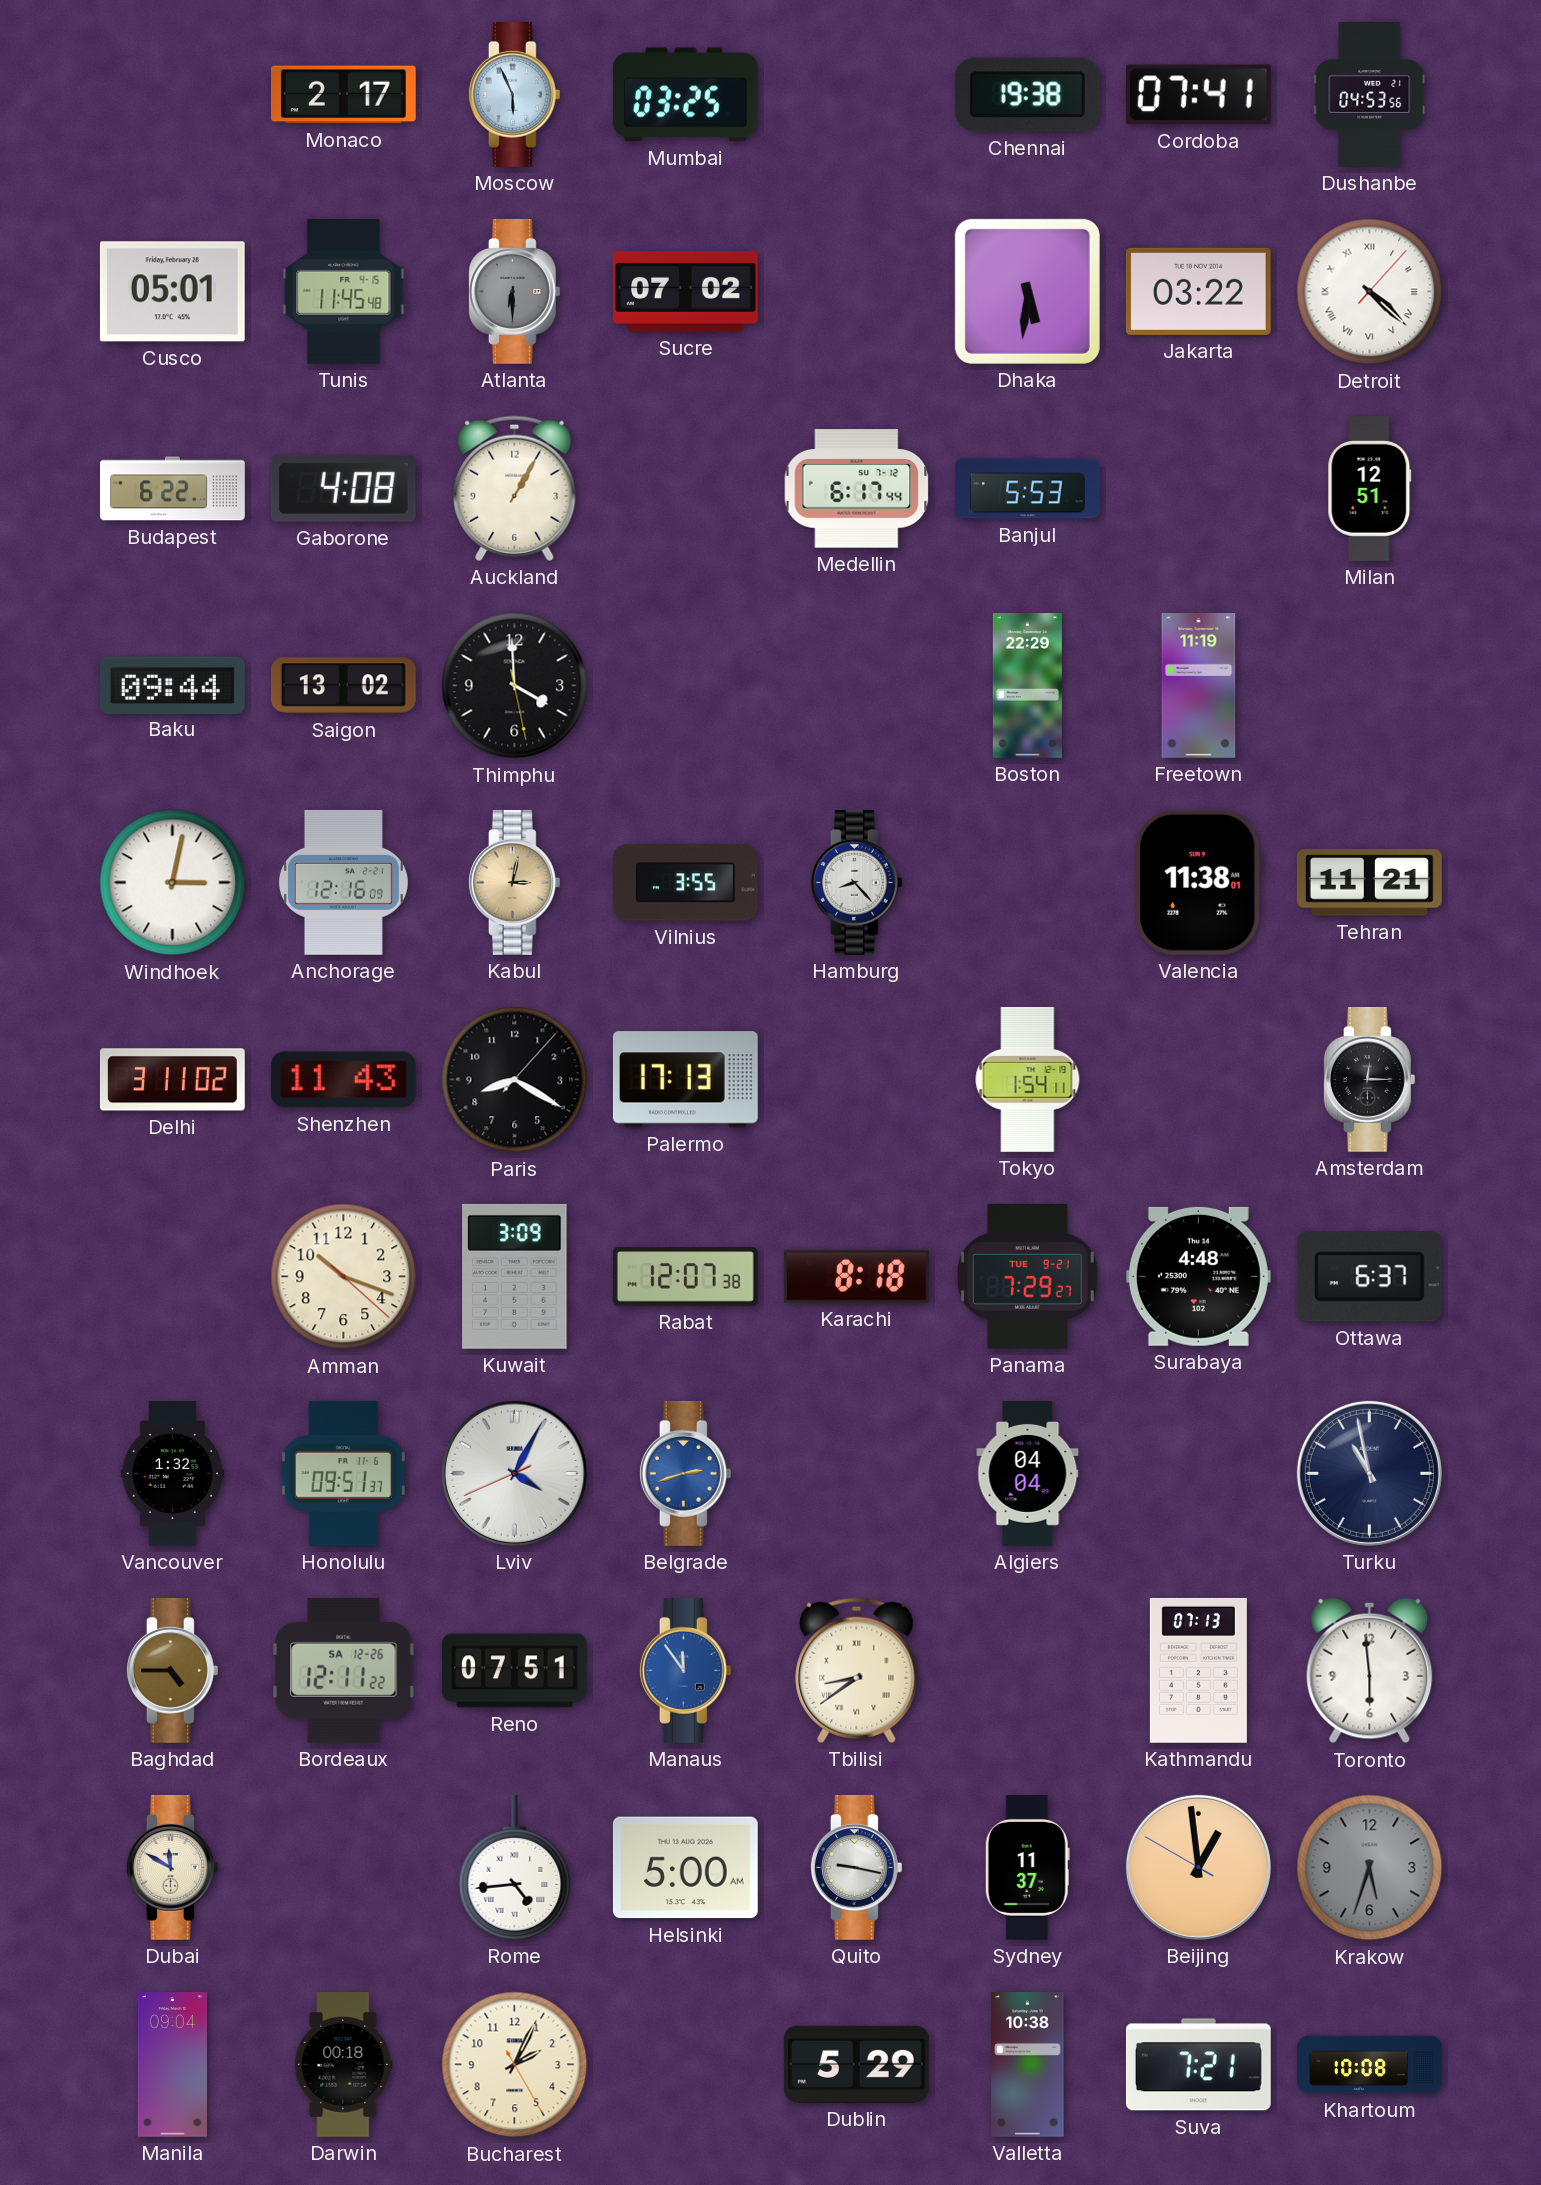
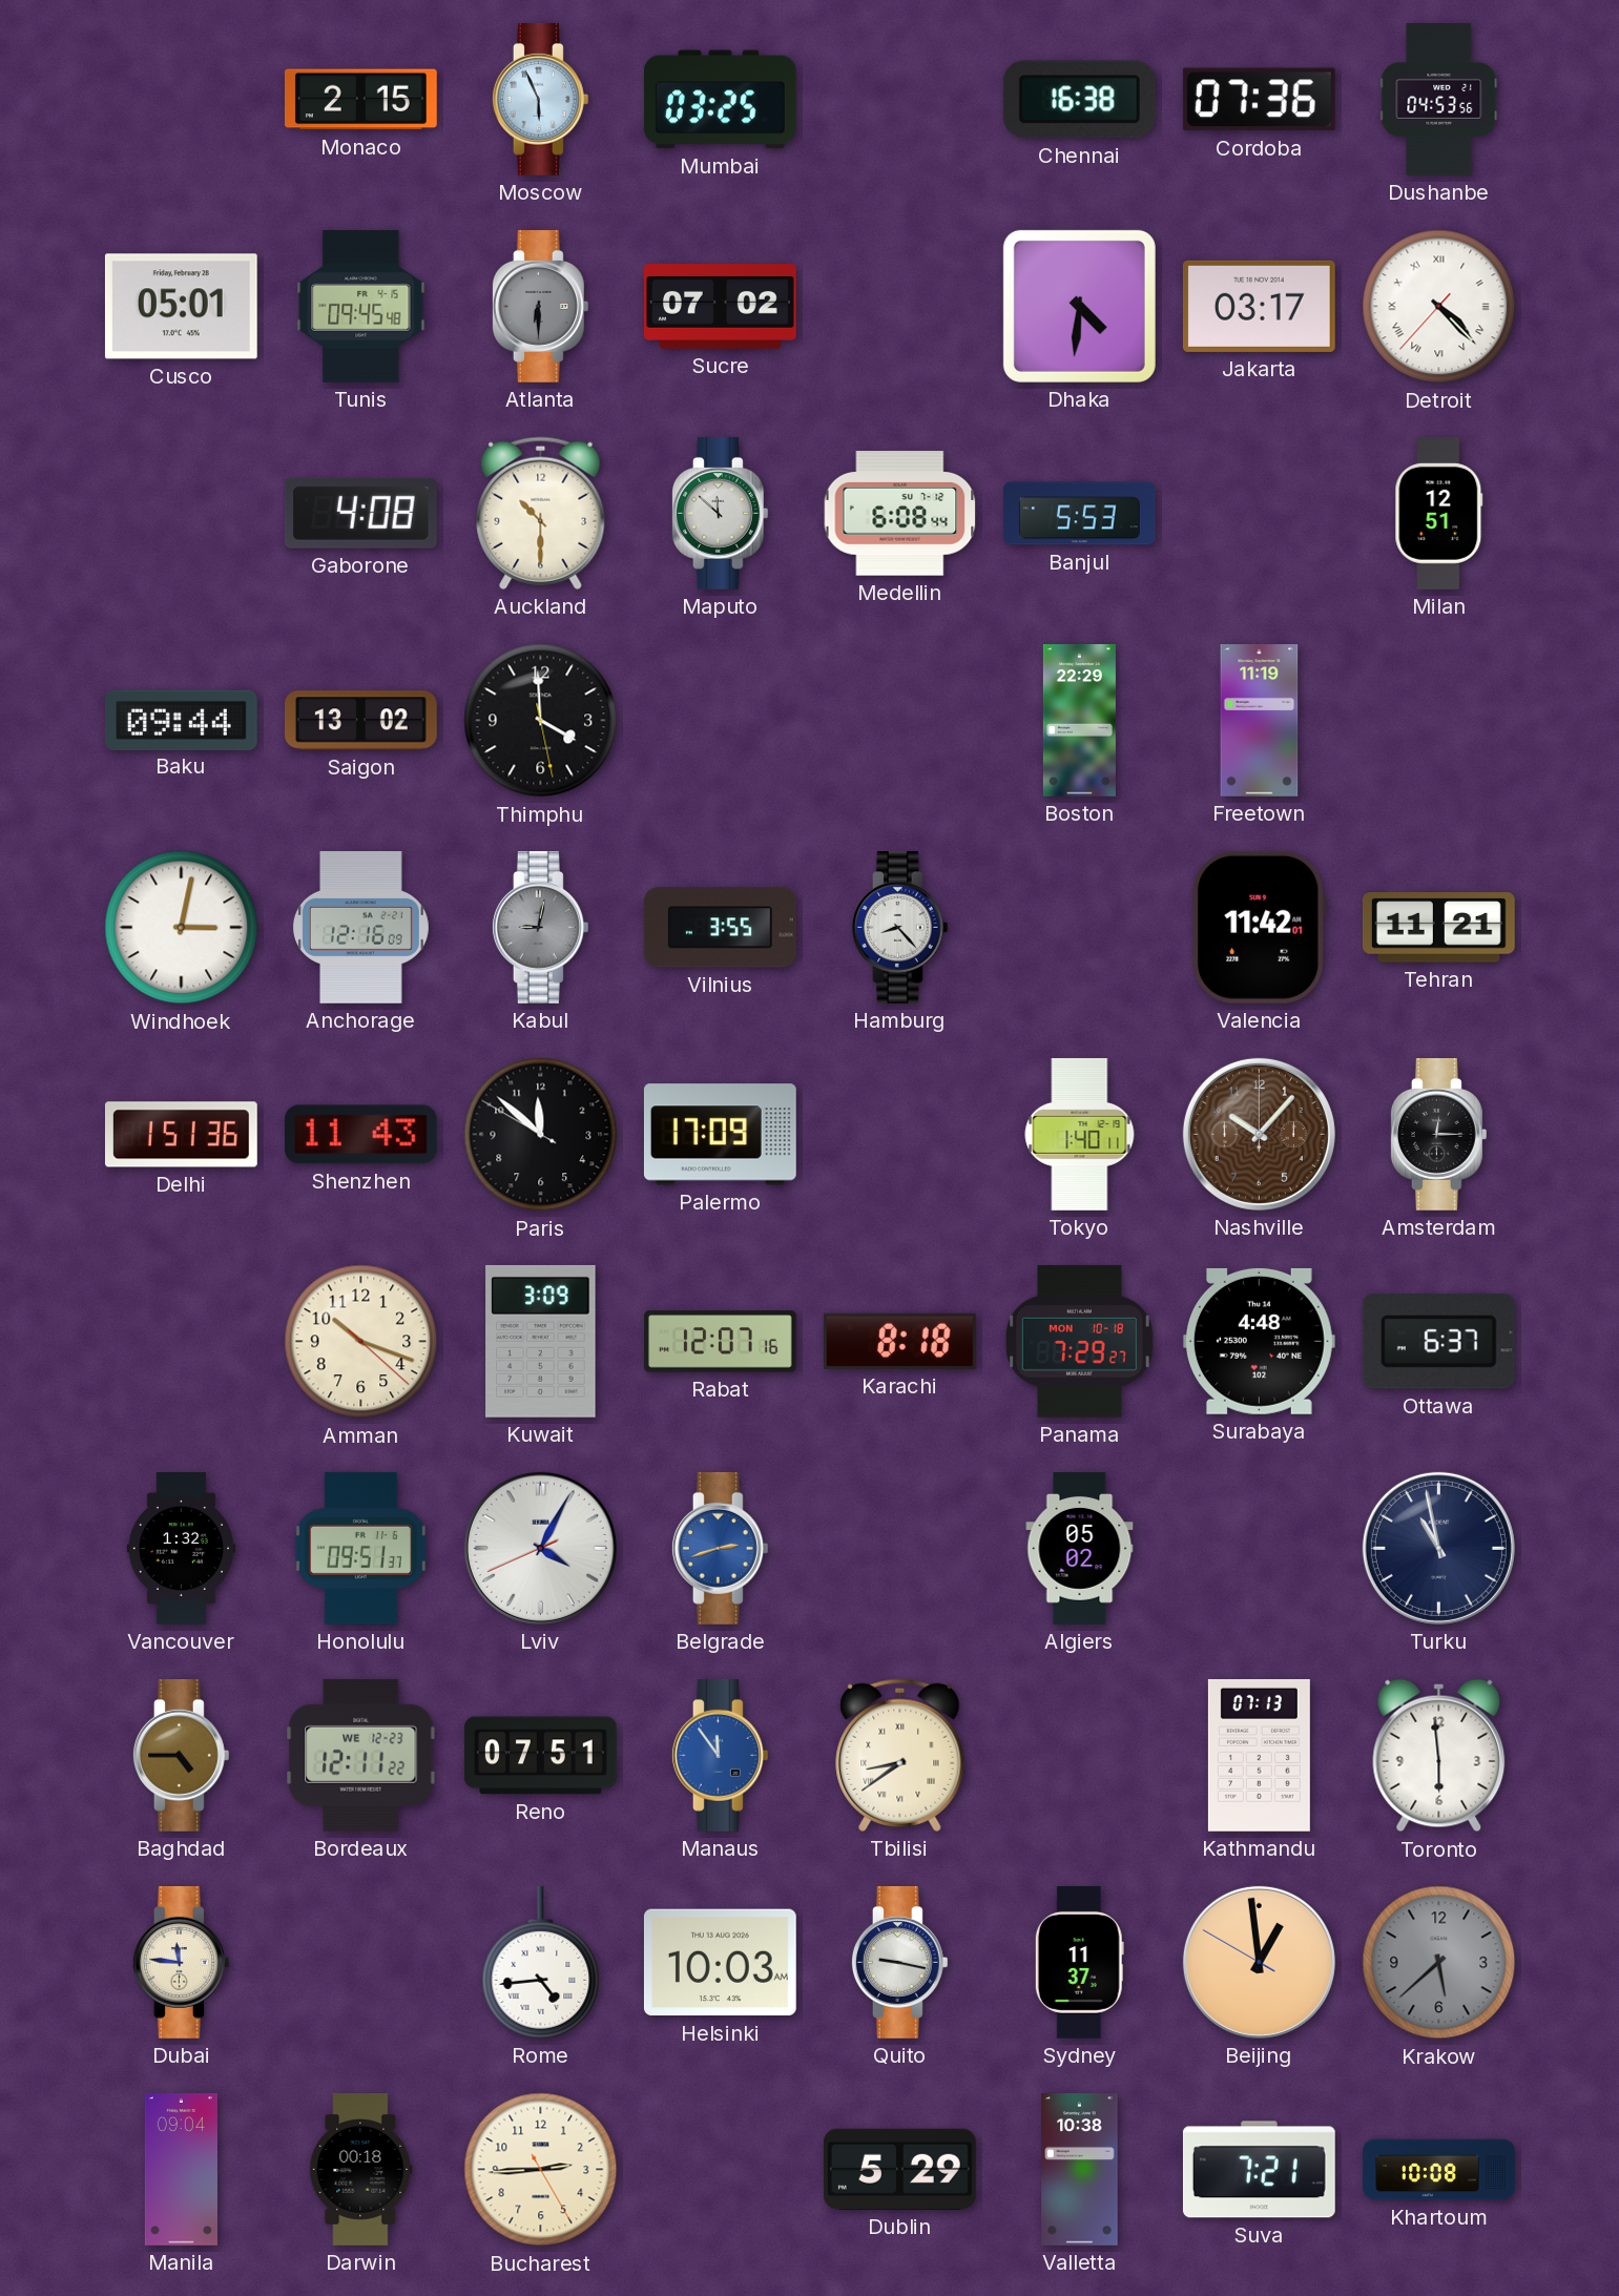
Monaco: 2:17 -> 2:15
Chennai: 19:38 -> 16:38
Cordoba: 07:41 -> 07:36
Tunis: 11:45 -> 09:45
Dhaka: 5:31 -> 4:31
Jakarta: 03:22 -> 03:17
Detroit: 4:22:07 -> 4:22:37
Budapest: 6:22 -> none
Auckland: 1:05 -> 10:30
Maputo: none -> 11:52
Medellin: 6:17 -> 6:08
Kabul: 3:02 -> 9:02
Kabul dial: champagne -> grey
Valencia: 11:38 -> 11:42
Delhi: 3:11 -> 1:51
Paris: 8:20 -> 11:51
Palermo: 17:13 -> 17:09
Tokyo: 1:54 -> 1:40
Nashville: none -> 10:07
Rabat: 12:07:38 -> 12:07:16
Panama date: TUE 9-21 -> MON 10-18
Algiers: 04:04 -> 05:02
Bordeaux date: SA 12-26 -> WE 12-23
Dubai: 11:50 -> 11:46
Helsinki: 5:00 -> 10:03
Krakow: 5:33 -> 5:38
Bucharest: 2:04 -> 2:44
